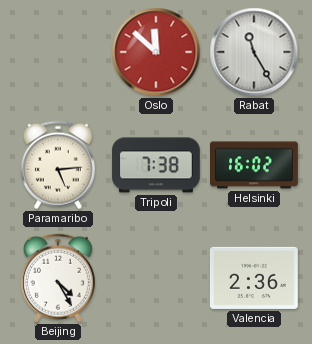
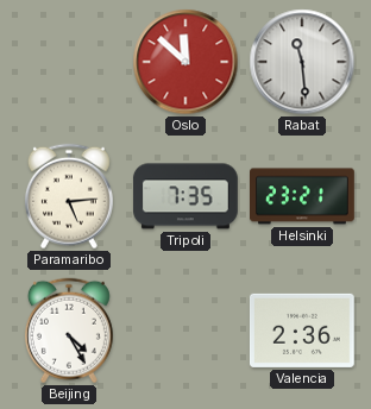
Rabat: 11:25 -> 11:29
Tripoli: 7:38 -> 7:35
Helsinki: 16:02 -> 23:21
